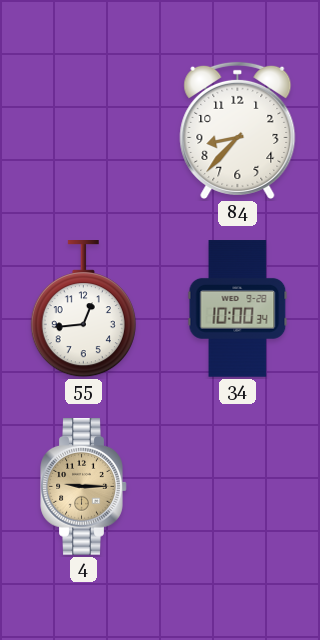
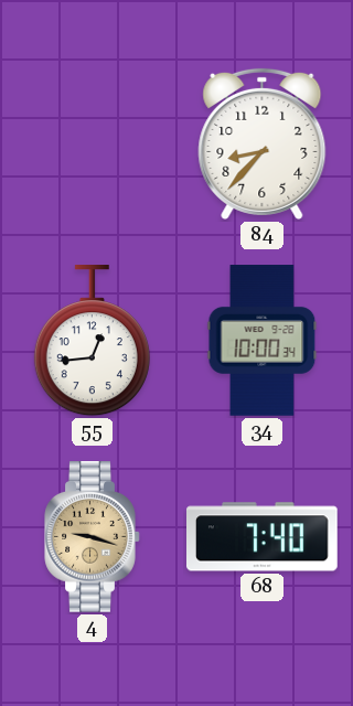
4: 9:15 -> 9:18
68: none -> 7:40
